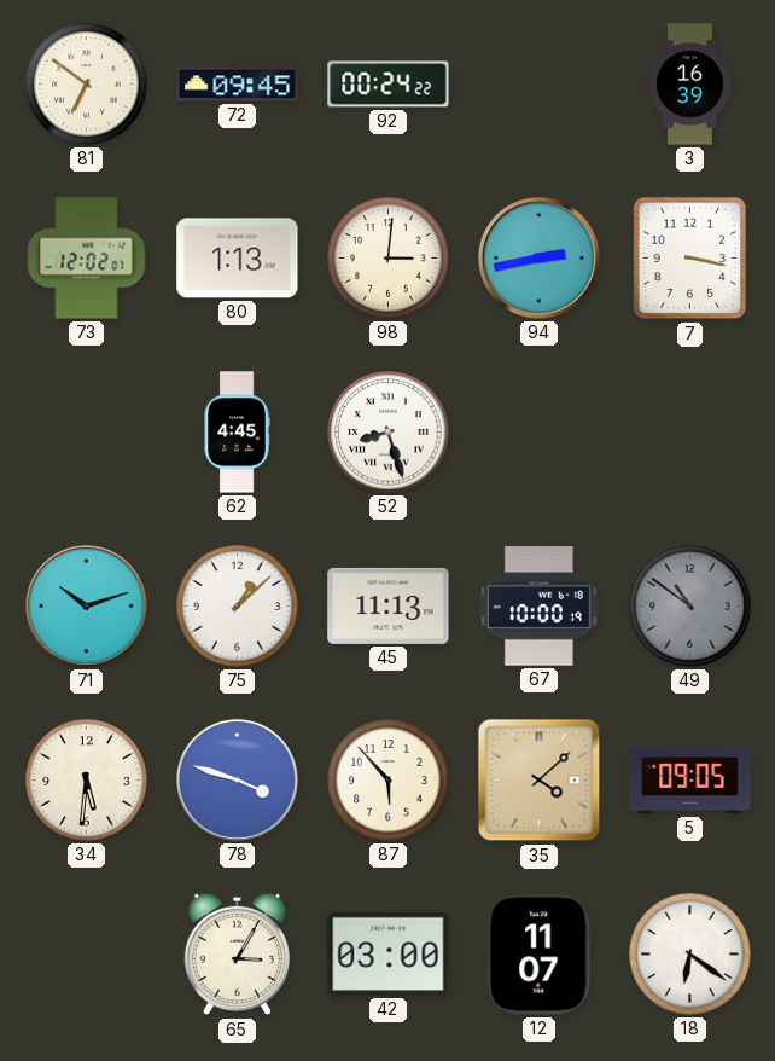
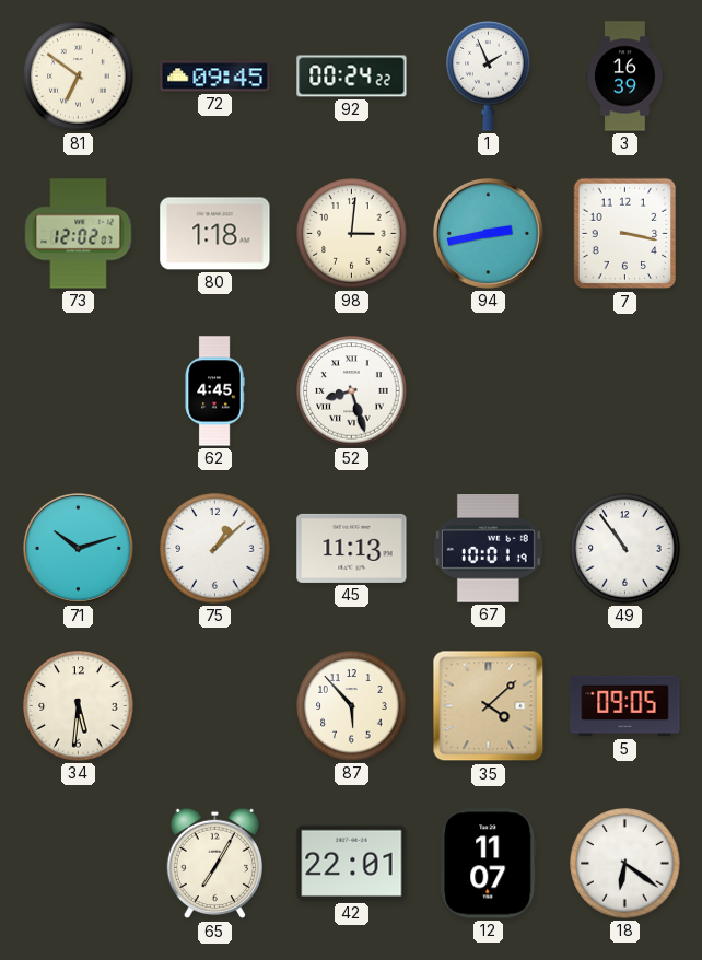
1: none -> 1:56
80: 1:13 -> 1:18
67: 10:00 -> 10:01
49: 10:51 -> 10:54
49 dial: grey -> white
78: 3:48 -> none
65: 3:05 -> 7:05
42: 03:00 -> 22:01
